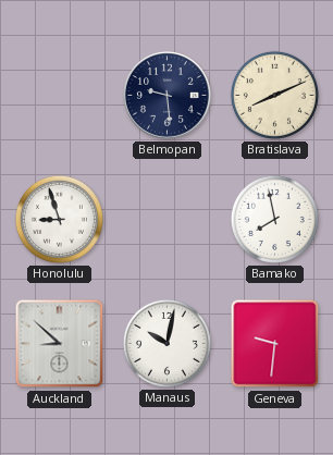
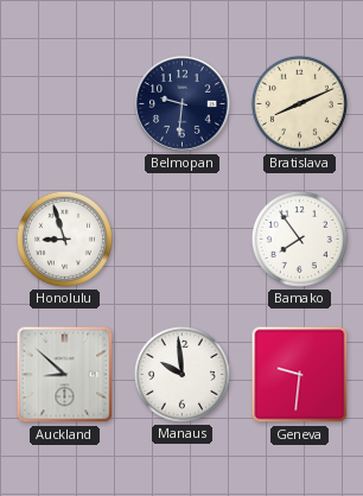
Belmopan: 9:29 -> 9:31
Bamako: 7:58 -> 7:54
Manaus: 10:02 -> 9:59
